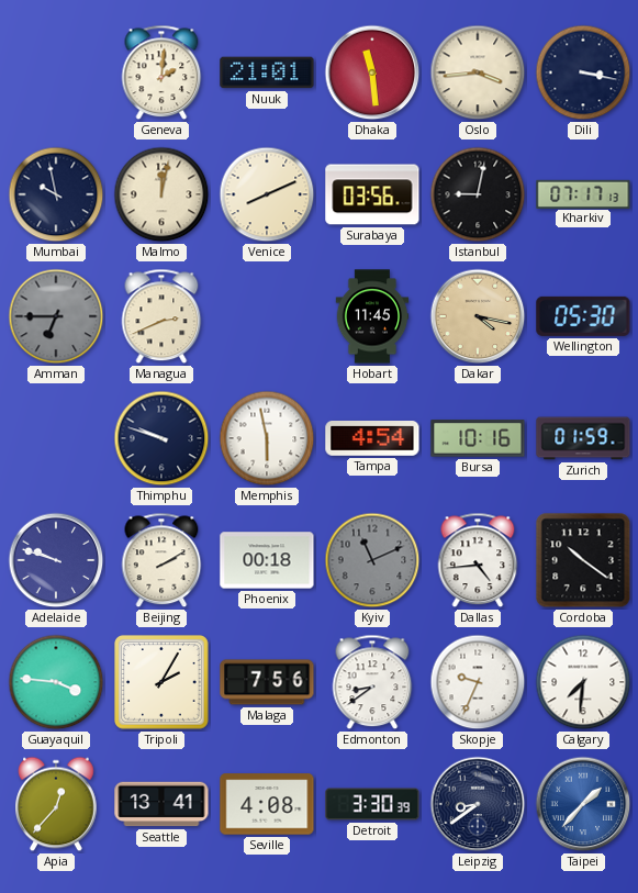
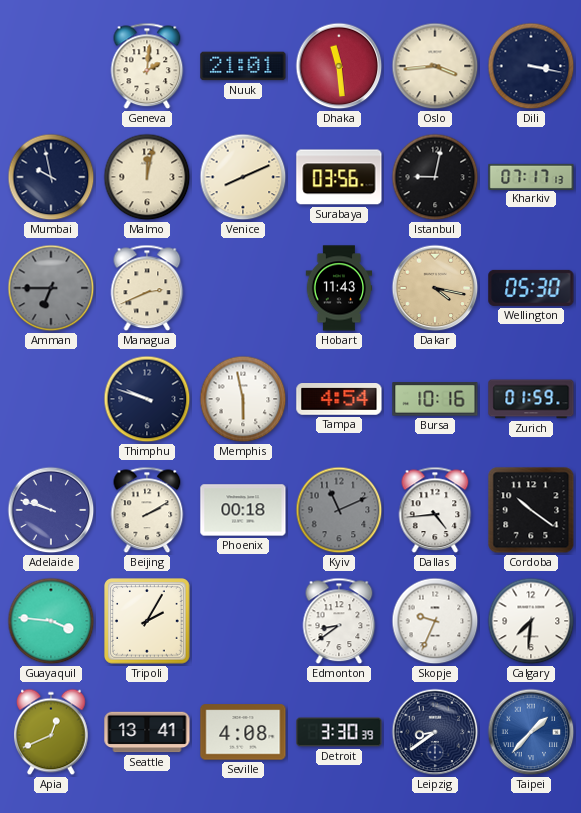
Hobart: 11:45 -> 11:43
Malaga: 7:56 -> none
Apia: 12:37 -> 12:41
